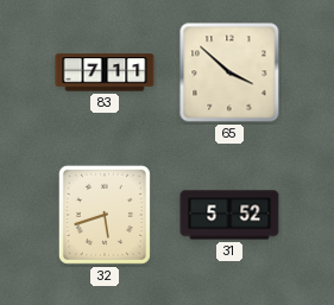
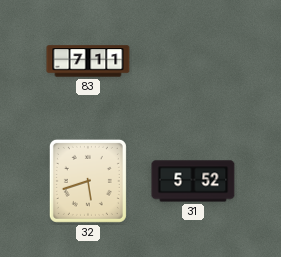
65: 3:52 -> none
